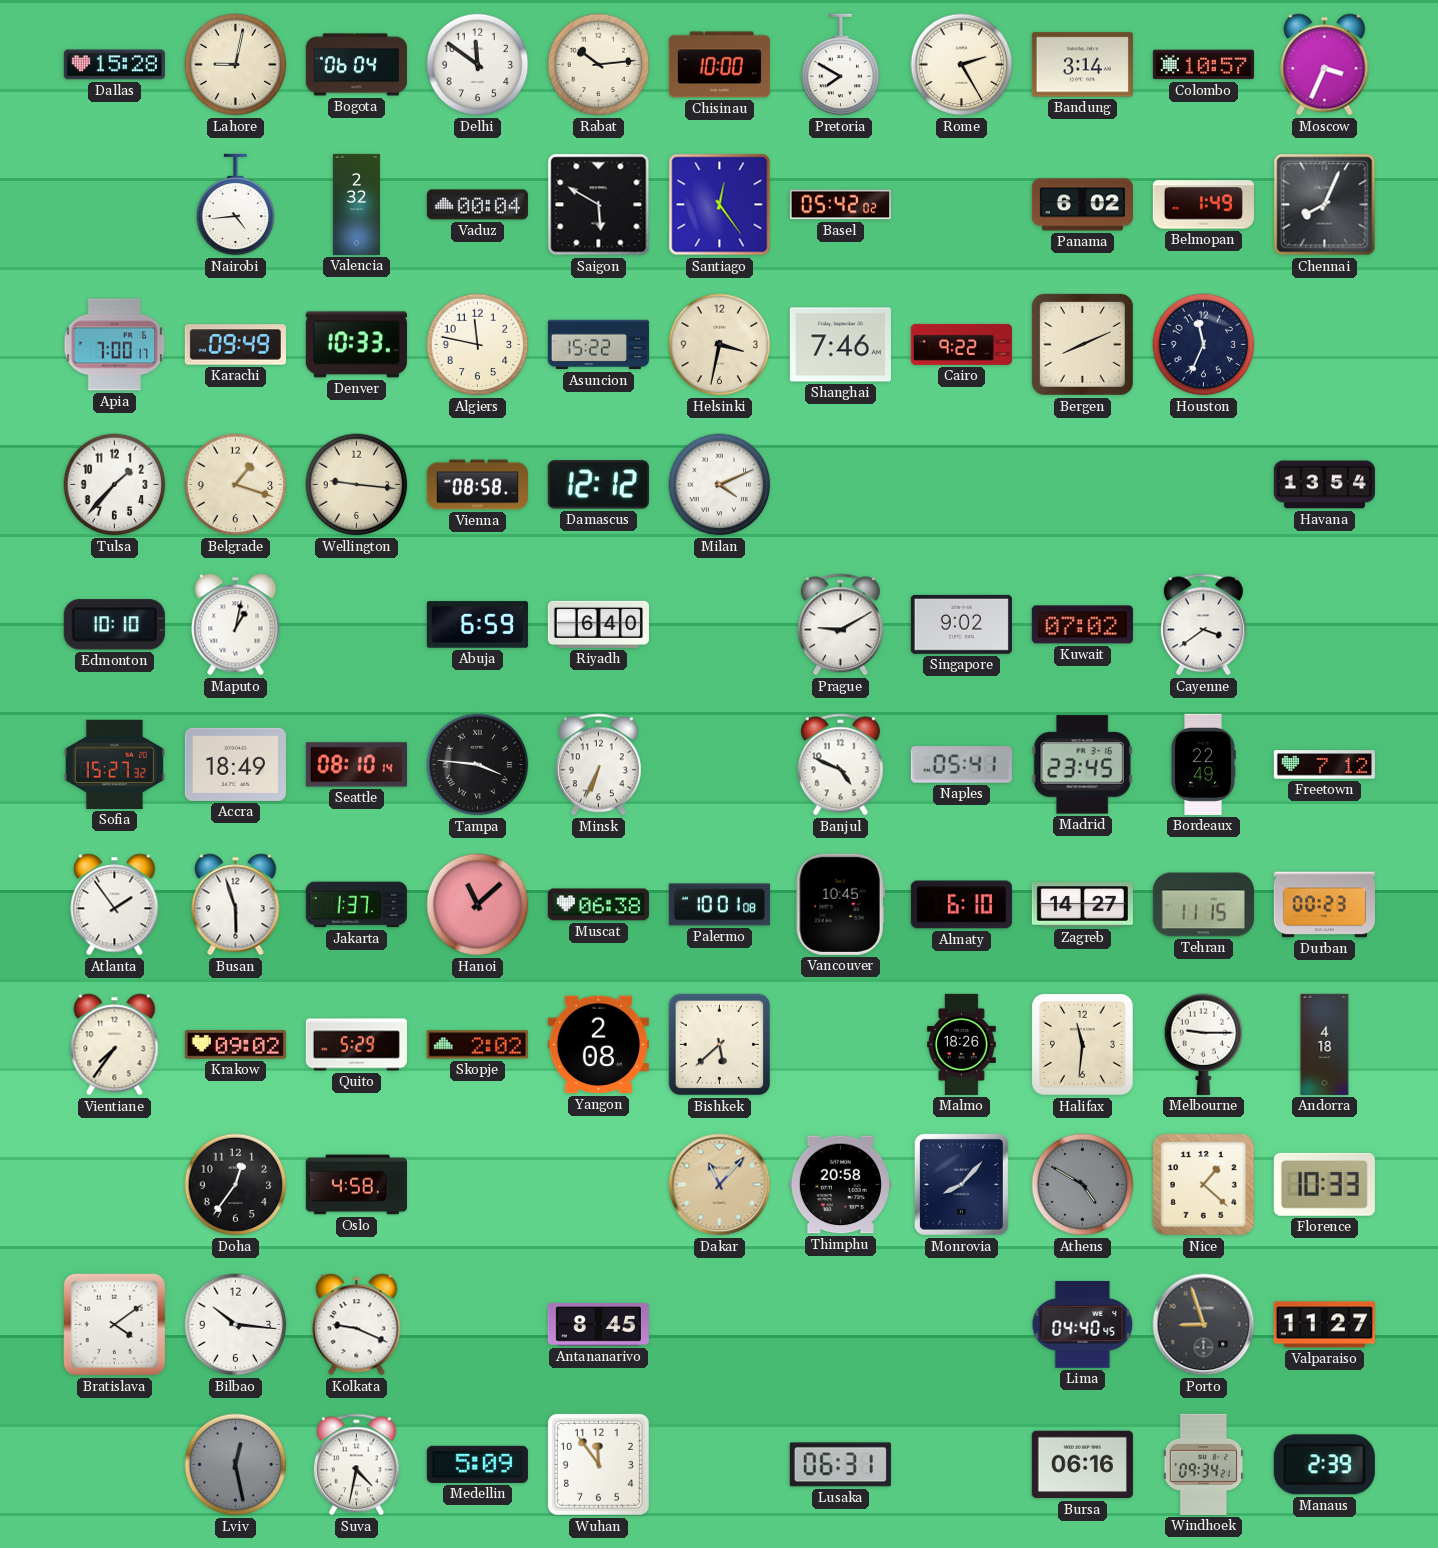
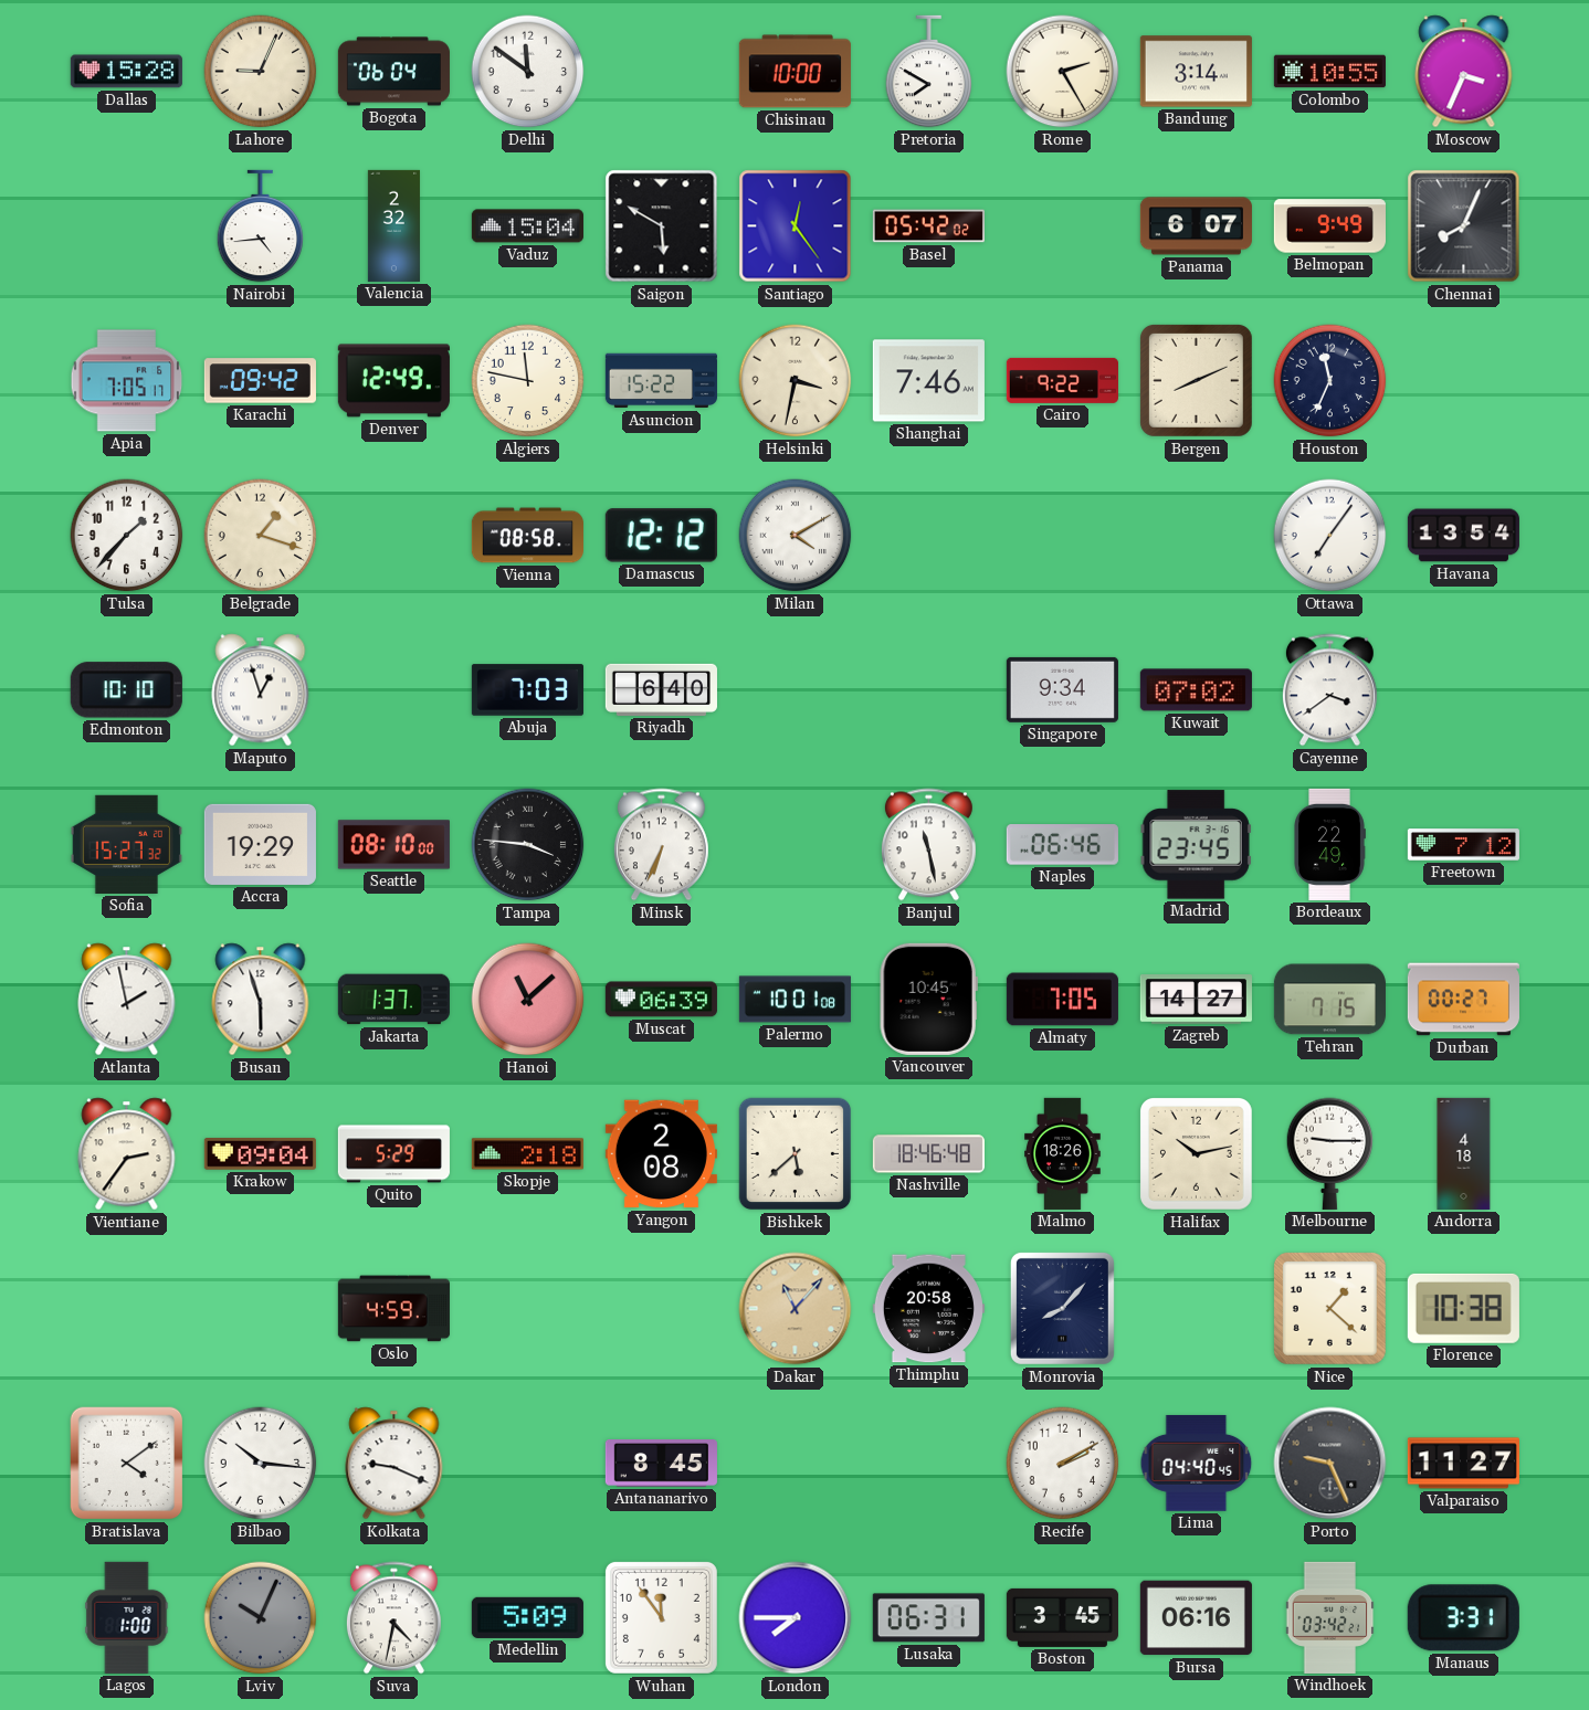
Lahore: 9:02 -> 9:04
Rabat: 10:14 -> none
Colombo: 10:57 -> 10:55
Vaduz: 00:04 -> 15:04
Panama: 6:02 -> 6:07
Belmopan: 1:49 -> 9:49
Apia: 7:00 -> 7:05
Karachi: 09:49 -> 09:42
Denver: 10:33 -> 12:49
Wellington: 9:16 -> none
Milan: 4:11 -> 4:10
Ottawa: none -> 7:06
Maputo: 1:02 -> 12:57
Abuja: 6:59 -> 7:03
Prague: 9:10 -> none
Singapore: 9:02 -> 9:34
Accra: 18:49 -> 19:29
Seattle: 08:10:14 -> 08:10:00
Banjul: 4:49 -> 11:28
Naples: 05:41 -> 06:46
Atlanta: 1:54 -> 1:58
Muscat: 06:38 -> 06:39
Almaty: 6:10 -> 7:05
Tehran: 11:15 -> 7:15
Durban: 00:23 -> 00:27
Vientiane: 7:36 -> 2:36
Krakow: 09:02 -> 09:04
Skopje: 2:02 -> 2:18
Nashville: none -> 18:46
Halifax: 11:31 -> 10:13
Doha: 12:36 -> none
Oslo: 4:58 -> 4:59
Athens: 4:50 -> none
Florence: 10:33 -> 10:38
Recife: none -> 2:10
Porto: 8:57 -> 9:26
Lagos: none -> 1:00
Lviv: 12:28 -> 10:04
London: none -> 7:45
Boston: none -> 3:45
Windhoek: 09:34 -> 03:42
Manaus: 2:39 -> 3:31
